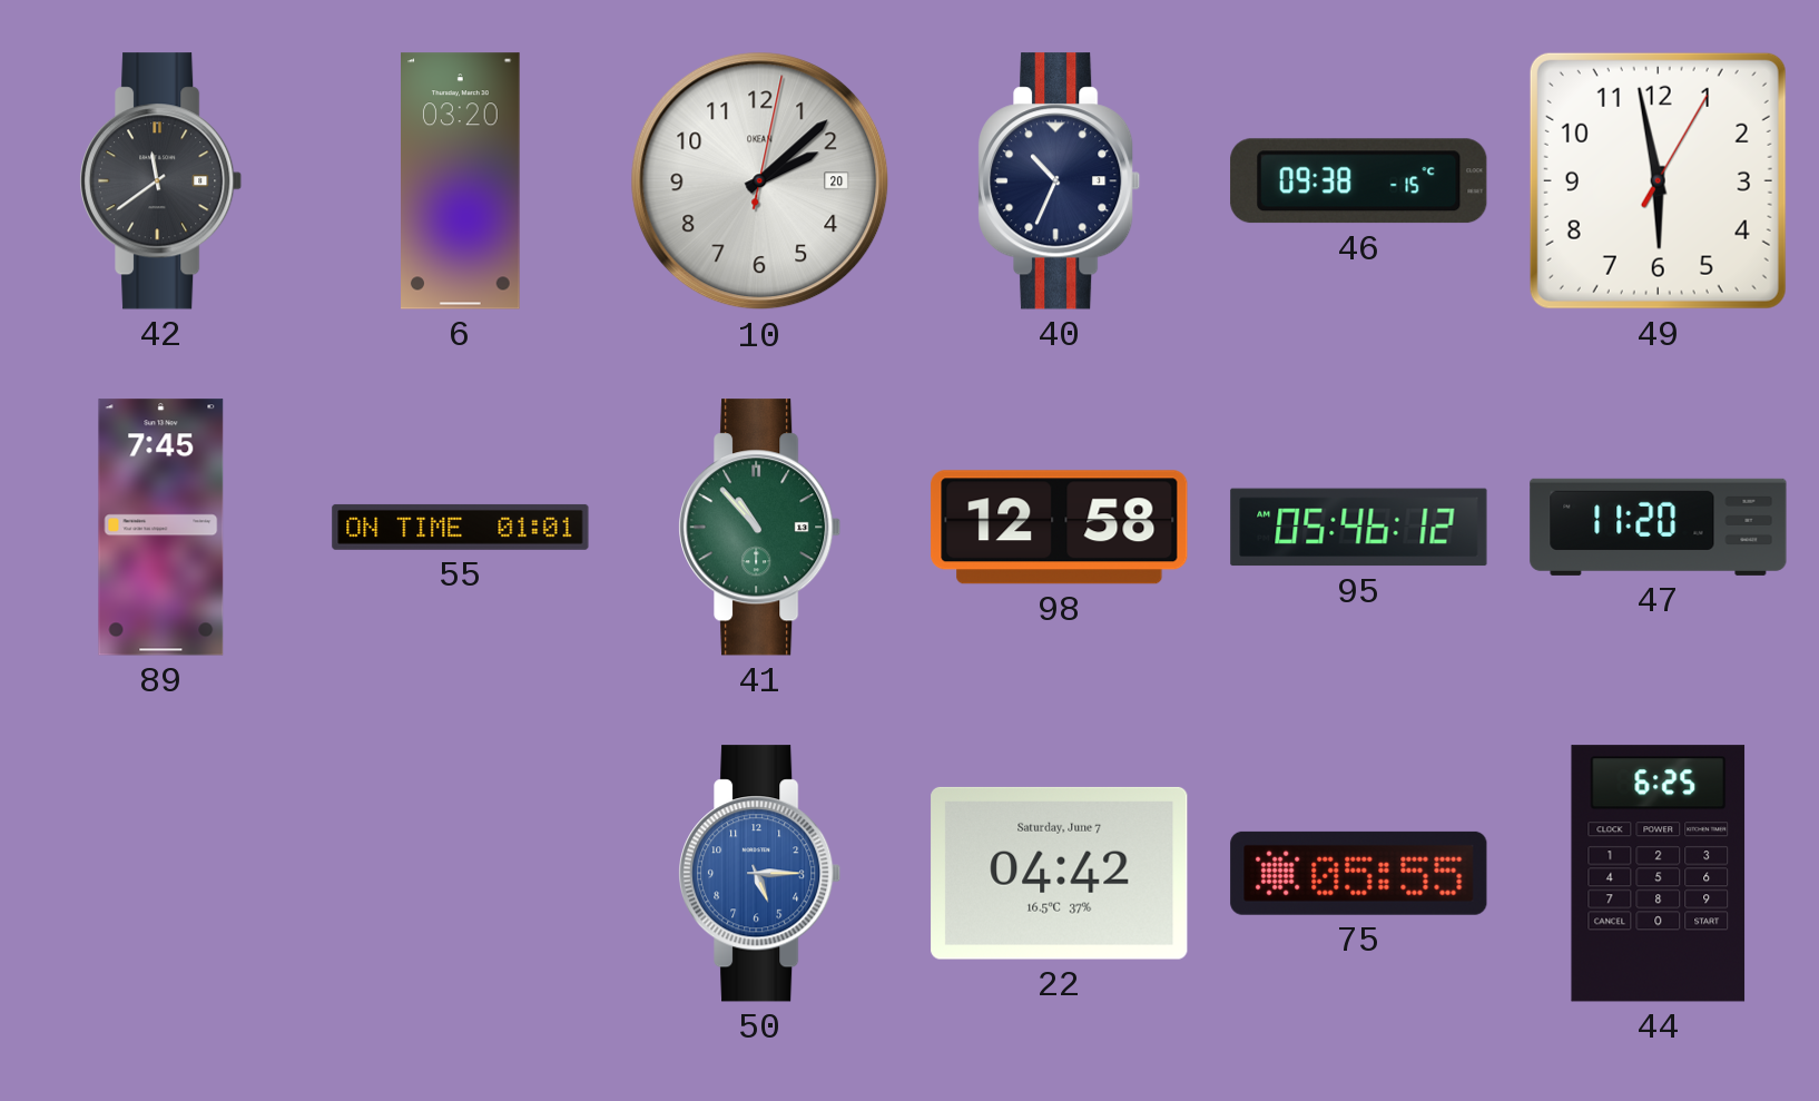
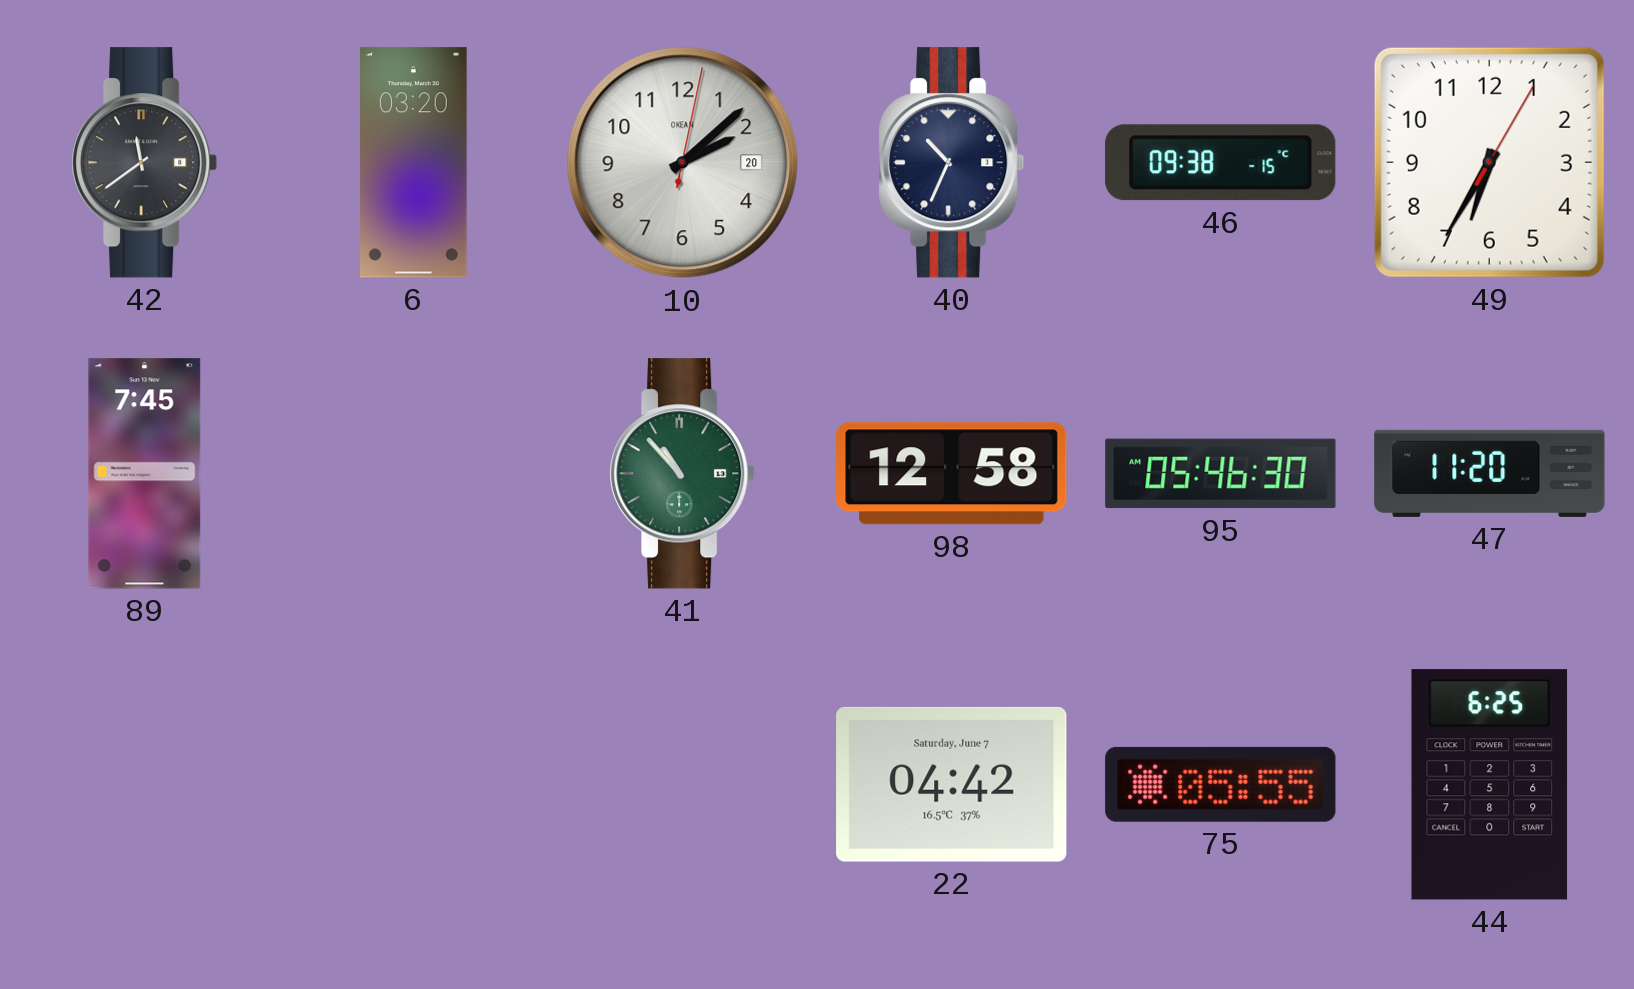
49: 5:58 -> 6:35
55: 01:01 -> none
95: 05:46:12 -> 05:46:30
50: 5:15 -> none
